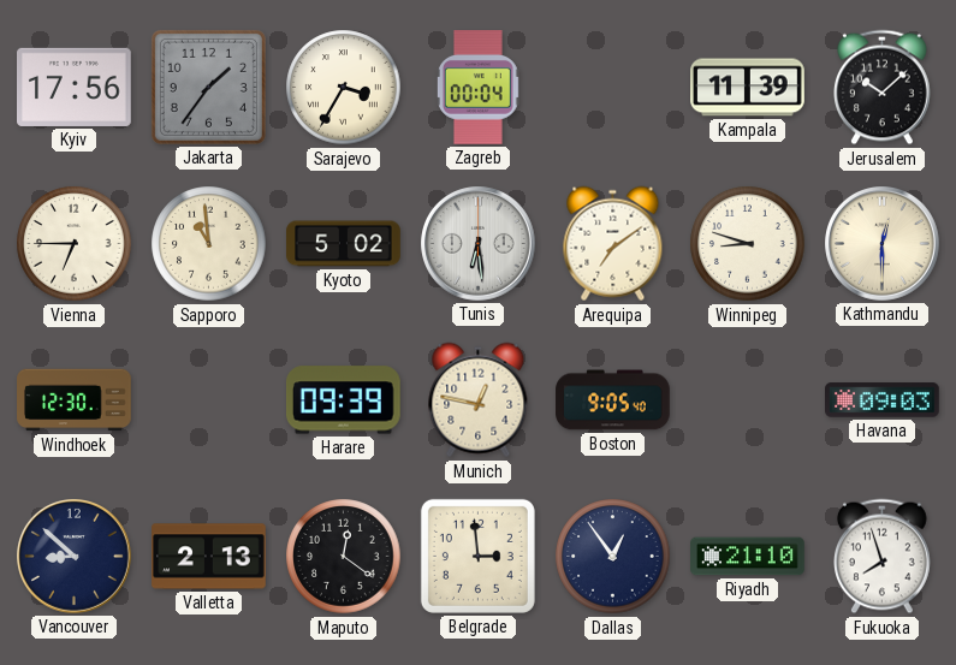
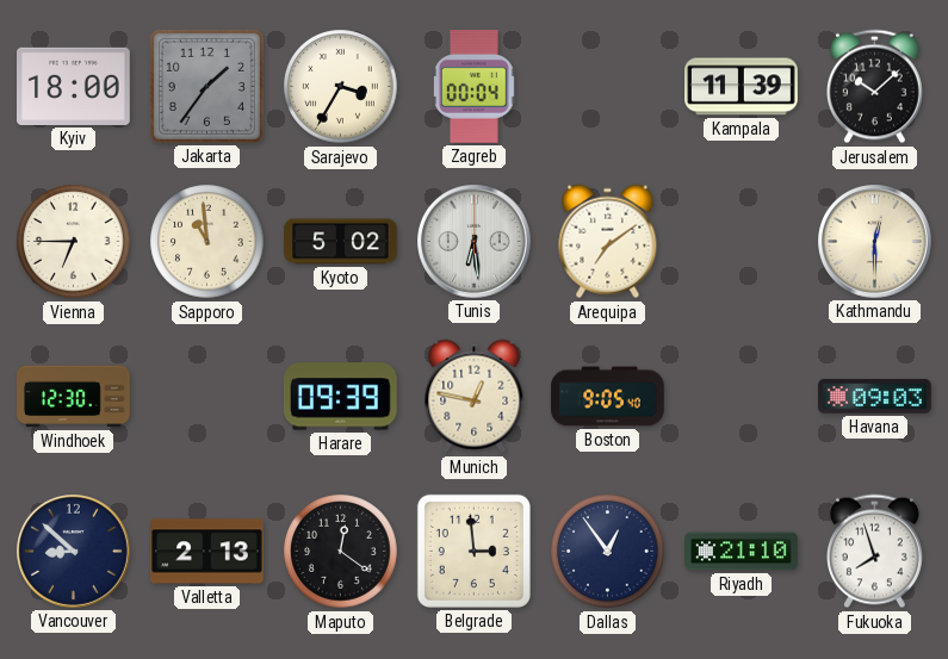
Kyiv: 17:56 -> 18:00
Winnipeg: 8:48 -> none
